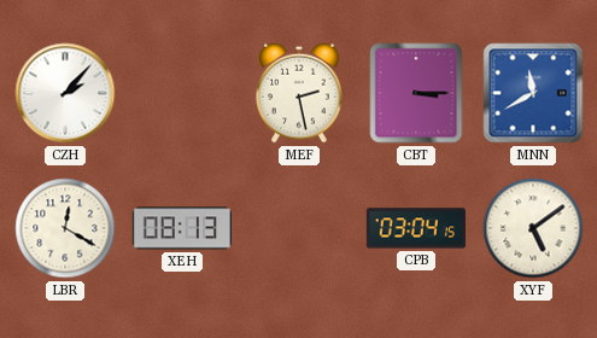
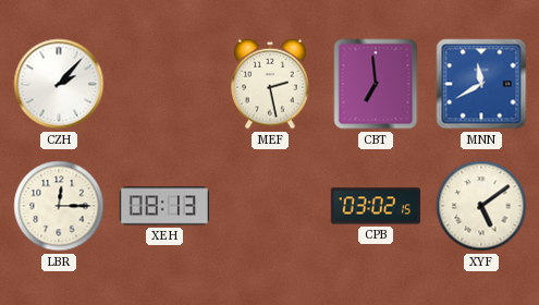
CBT: 3:15 -> 6:59
LBR: 12:20 -> 12:15
CPB: 03:04 -> 03:02
